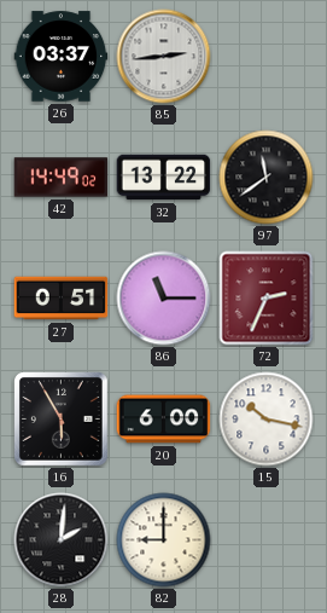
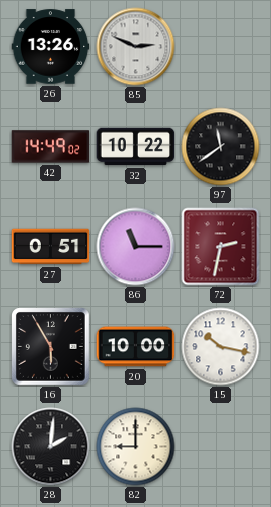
26: 03:37 -> 13:26
85: 2:44 -> 2:49
32: 13:22 -> 10:22
72: 2:34 -> 2:32
20: 6:00 -> 10:00
